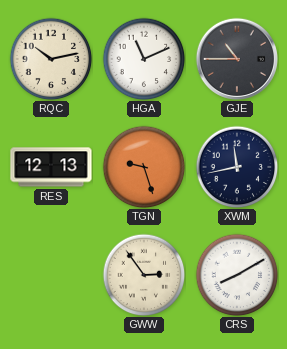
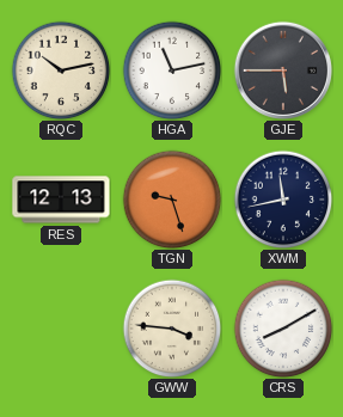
HGA: 11:11 -> 11:13
GJE: 10:45 -> 5:45
GWW: 2:54 -> 3:46
